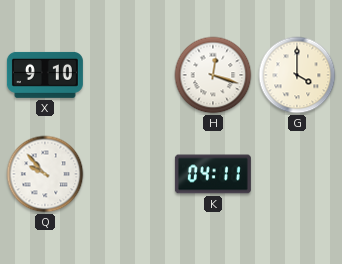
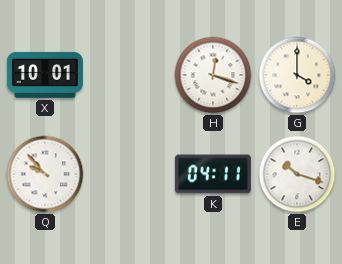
X: 9:10 -> 10:01
E: none -> 10:18
